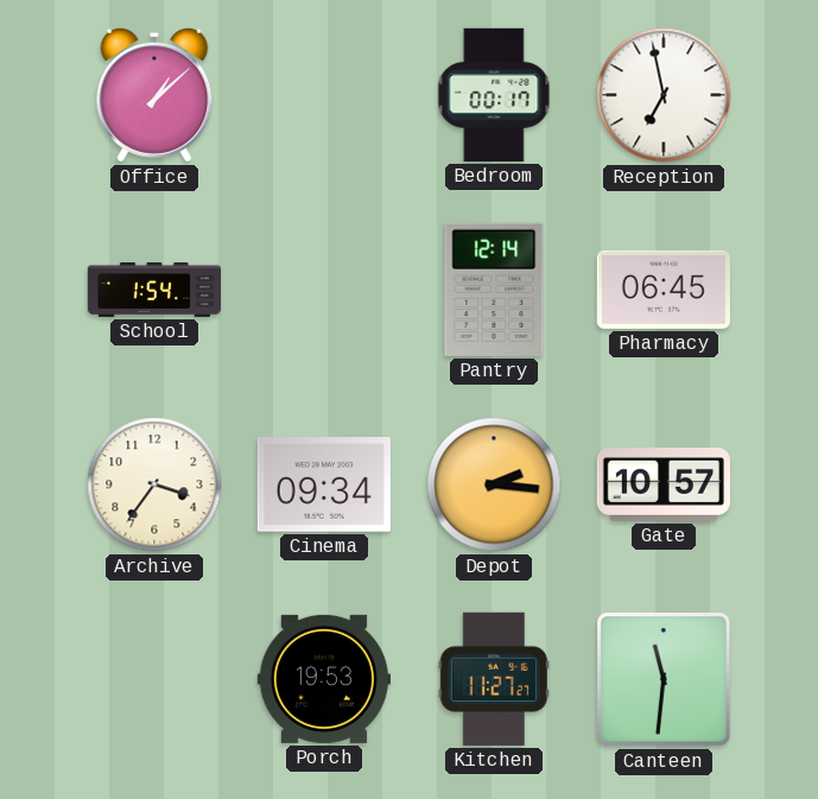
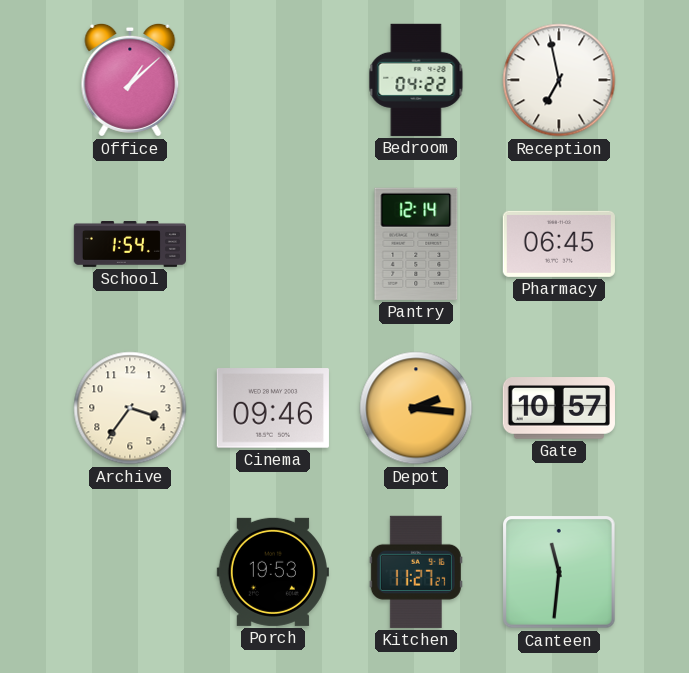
Bedroom: 00:17 -> 04:22
Cinema: 09:34 -> 09:46
